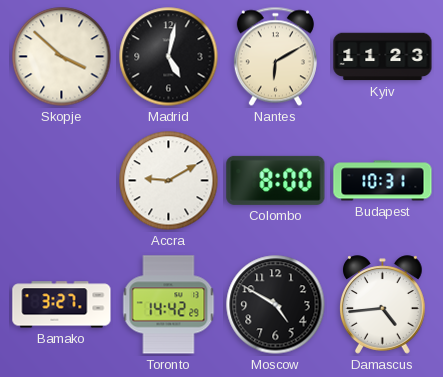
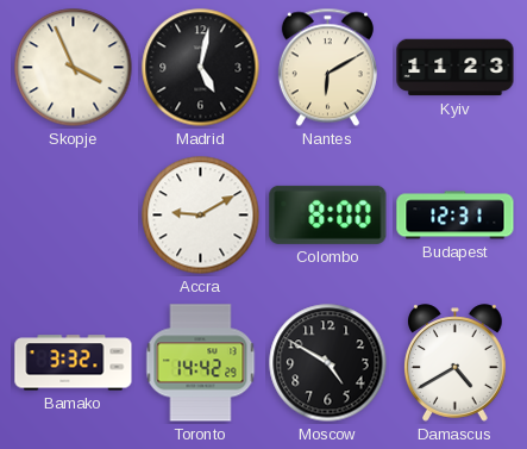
Skopje: 3:52 -> 3:56
Budapest: 10:31 -> 12:31
Bamako: 3:27 -> 3:32
Damascus: 4:44 -> 4:40
